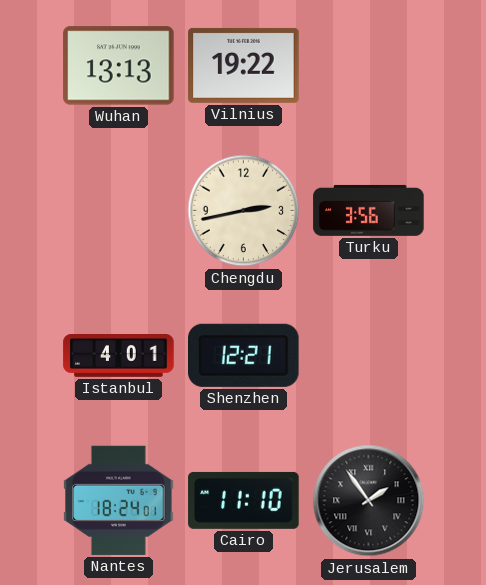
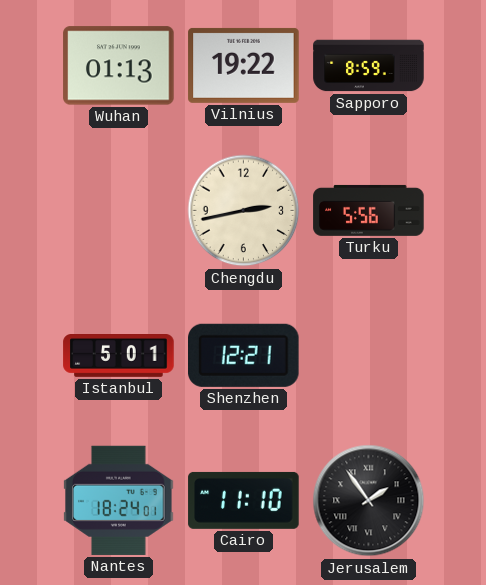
Wuhan: 13:13 -> 01:13
Sapporo: none -> 8:59
Turku: 3:56 -> 5:56
Istanbul: 4:01 -> 5:01
